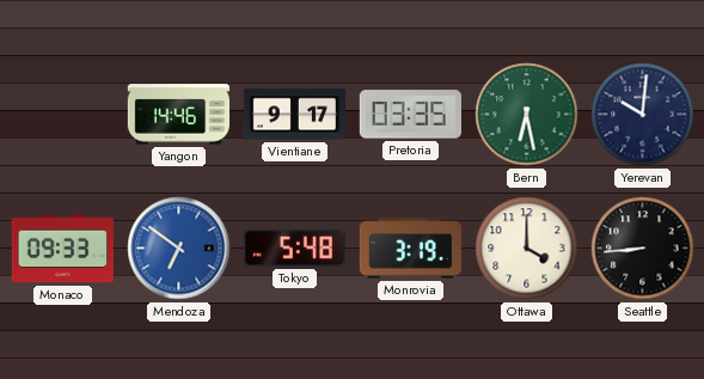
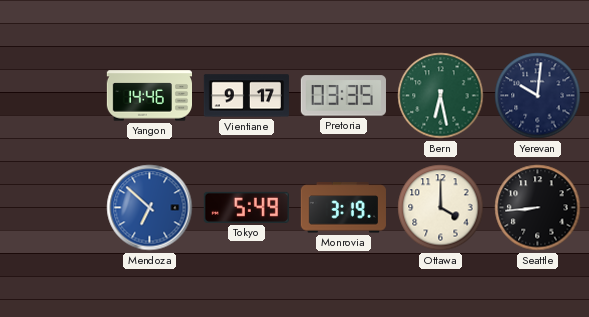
Monaco: 09:33 -> none
Mendoza: 6:51 -> 6:52
Tokyo: 5:48 -> 5:49
